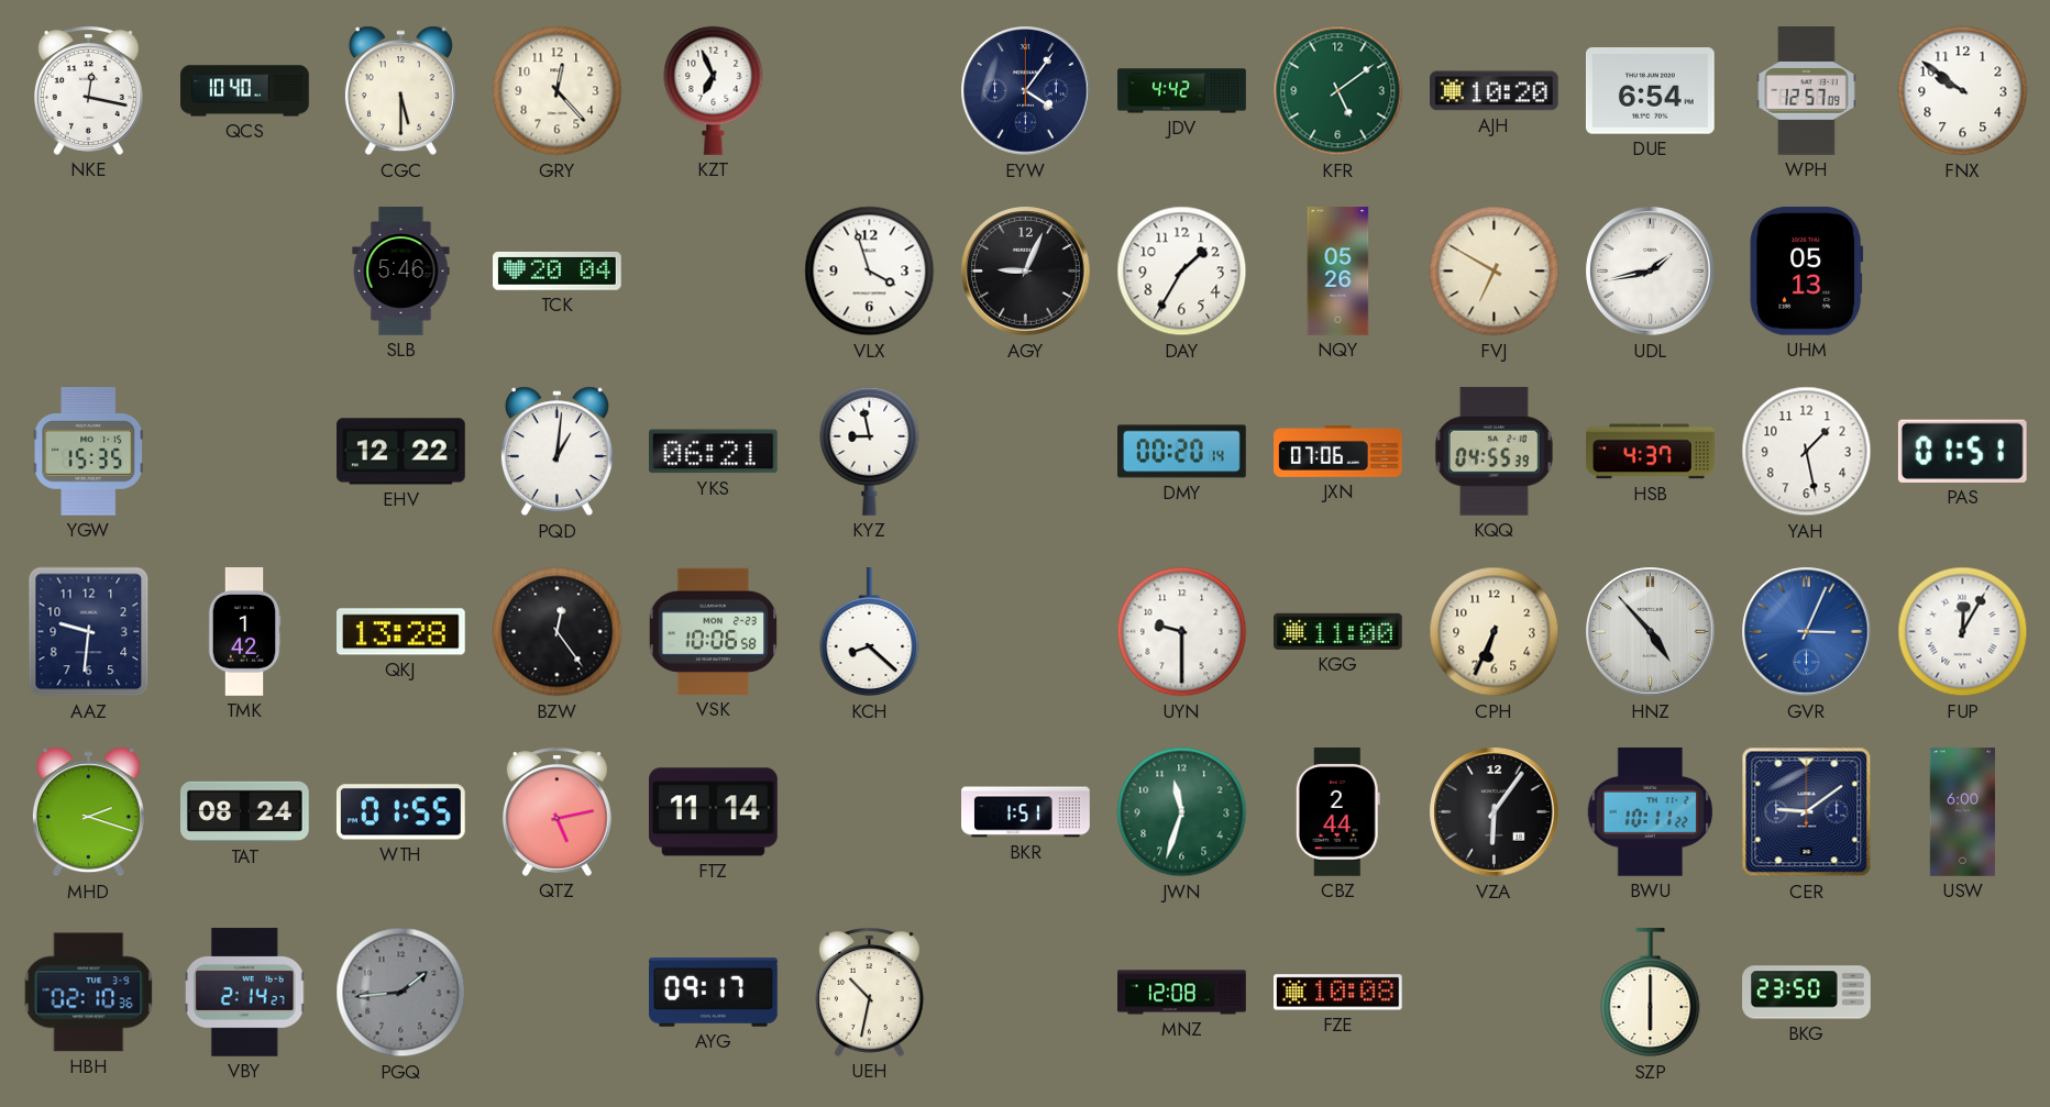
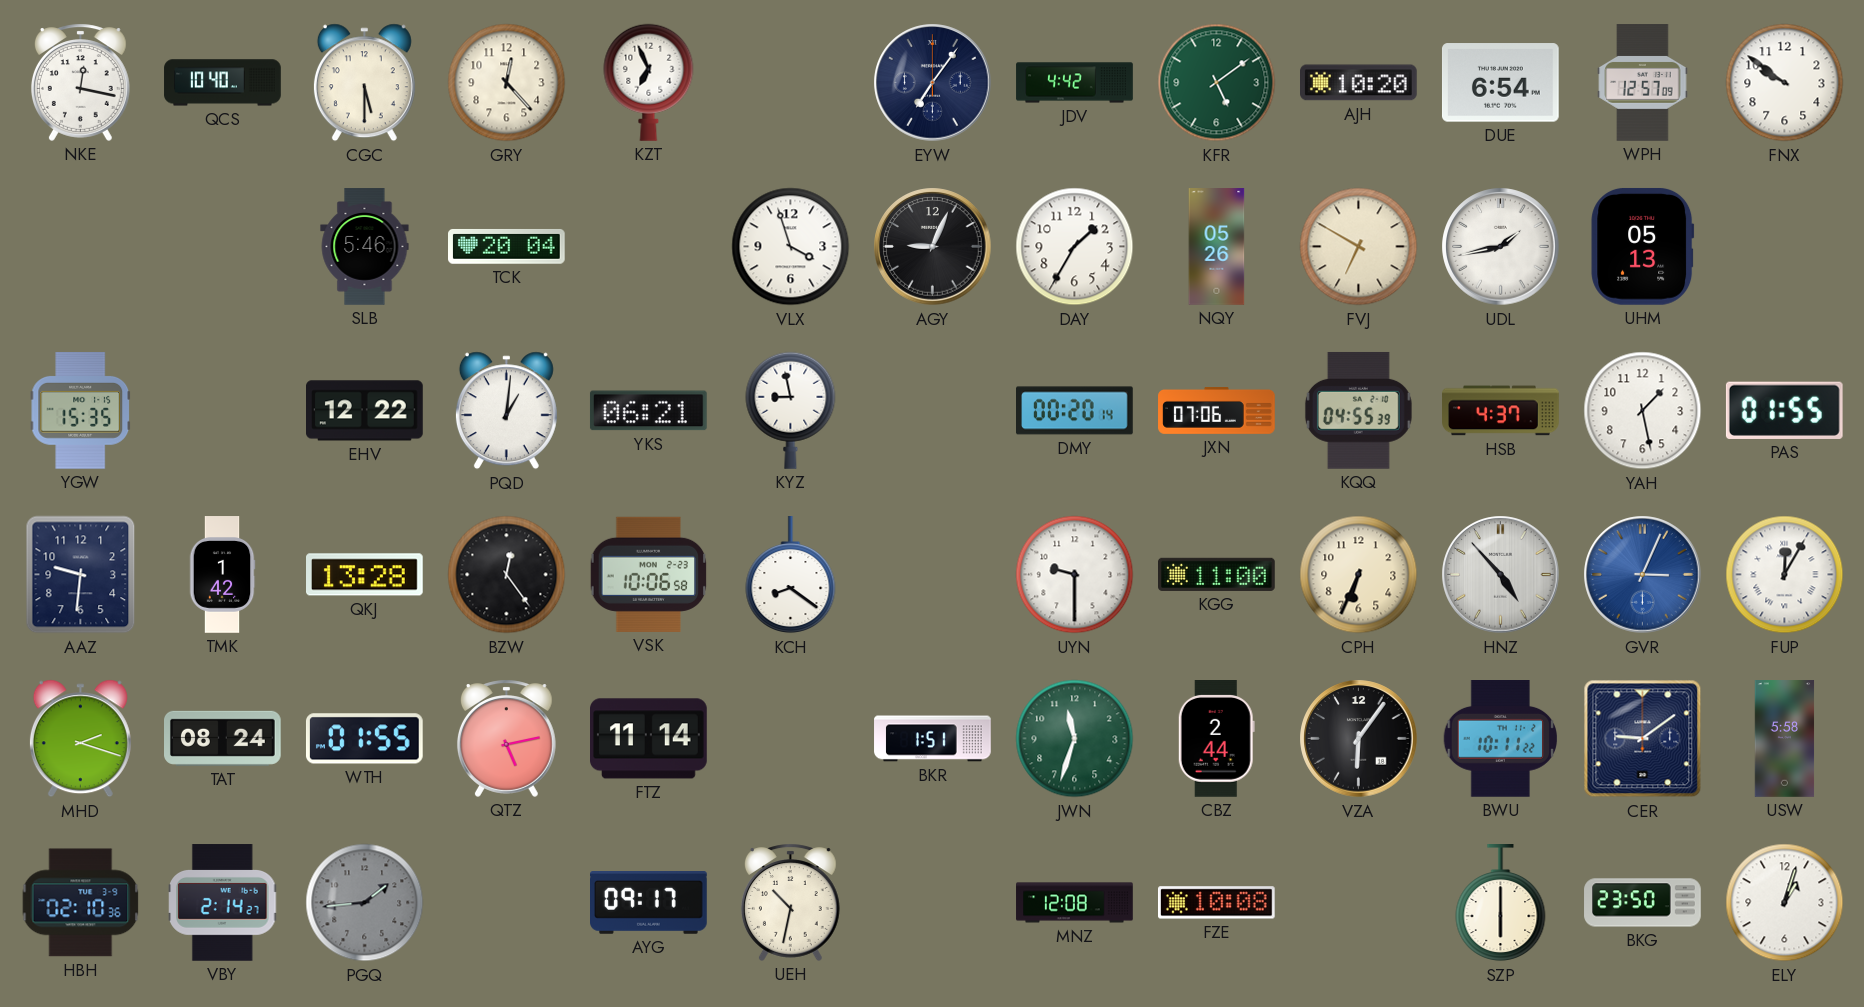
EYW: 4:06 -> 7:06
PAS: 01:51 -> 01:55
KCH: 8:22 -> 8:21
USW: 6:00 -> 5:58
ELY: none -> 1:03
